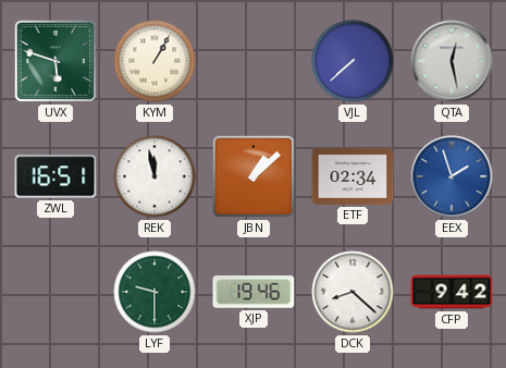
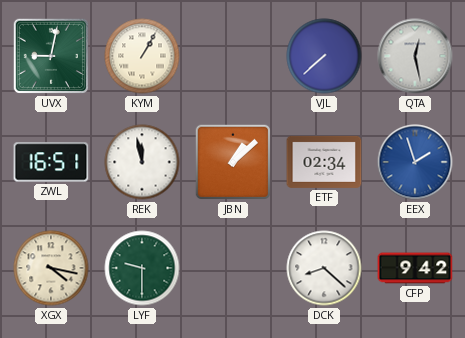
UVX: 5:48 -> 9:02
XGX: none -> 4:17
XJP: 19:46 -> none
